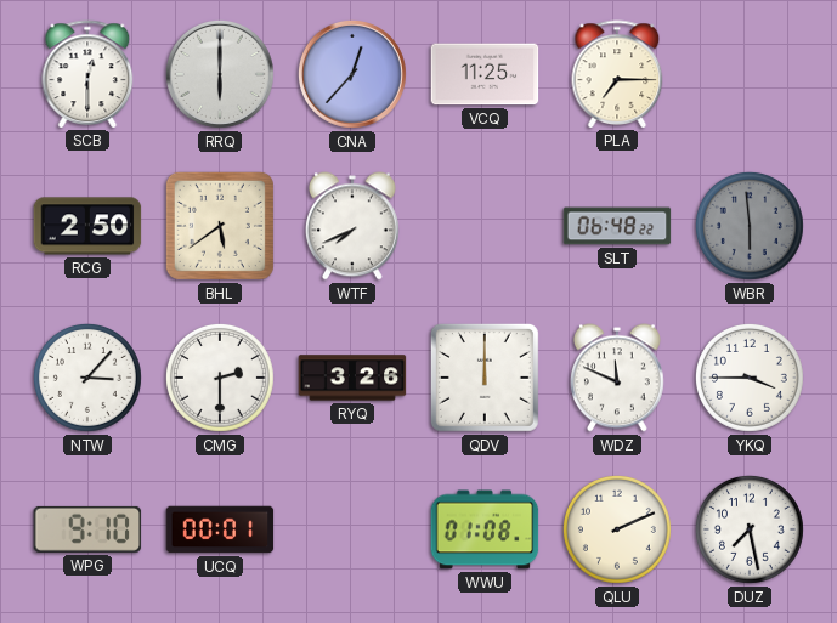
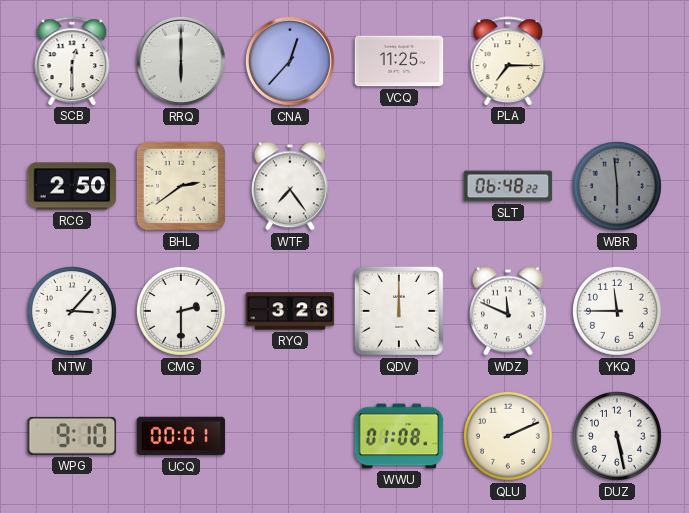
BHL: 5:39 -> 2:39
WTF: 7:41 -> 7:24
YKQ: 3:45 -> 11:45
DUZ: 7:28 -> 5:28
